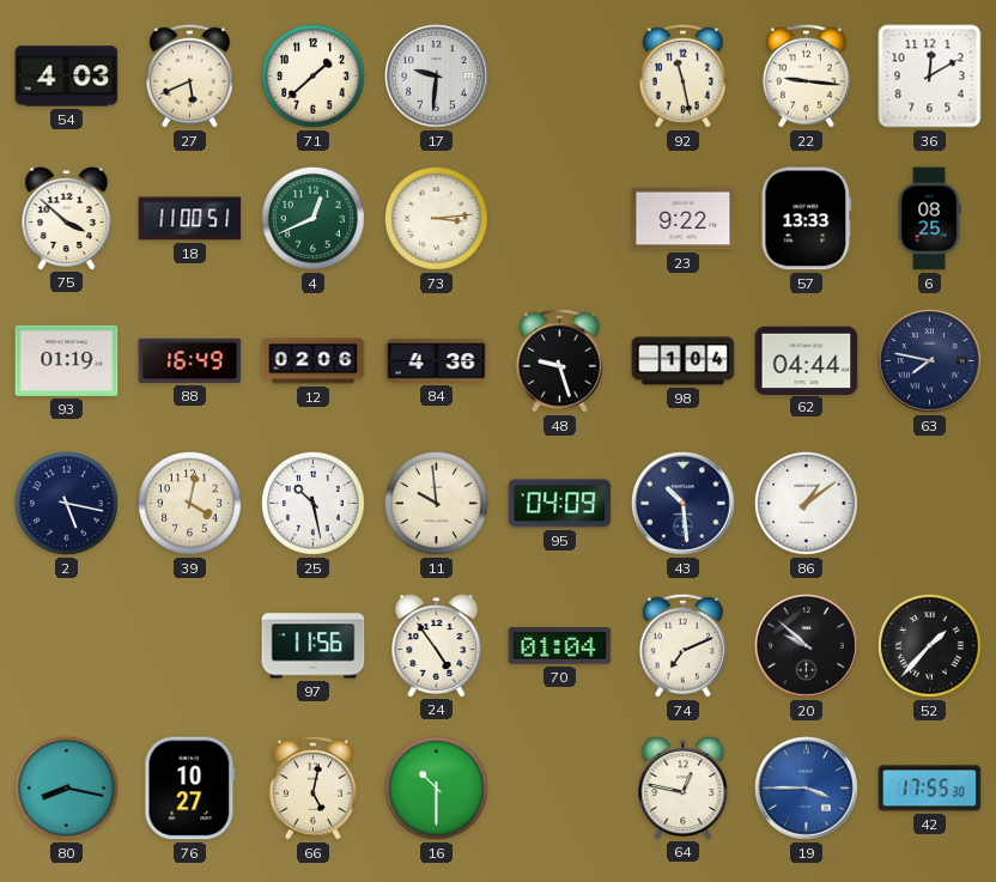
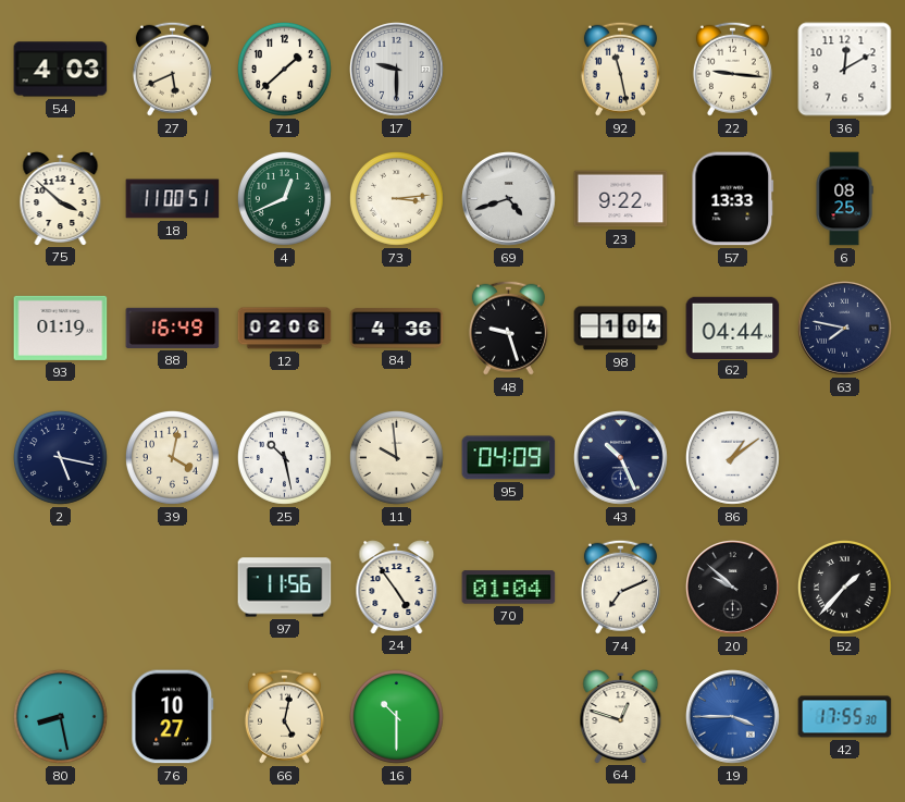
17: 9:31 -> 9:30
69: none -> 4:42
43: 10:29 -> 10:26
80: 8:17 -> 8:28
64: 12:47 -> 12:48
